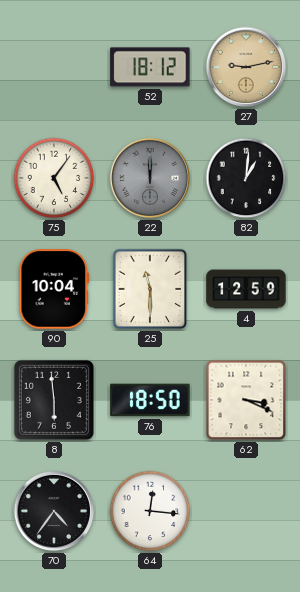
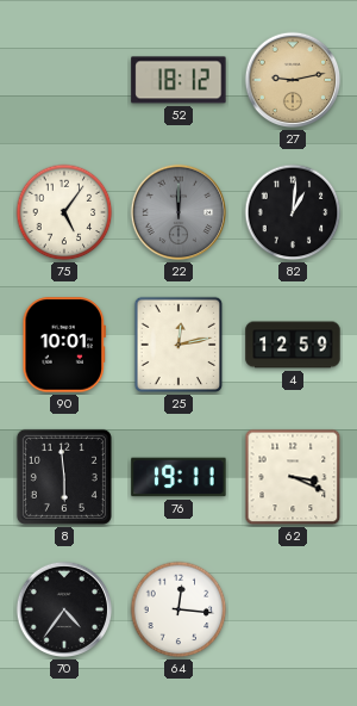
90: 10:04 -> 10:01
25: 11:30 -> 12:13
76: 18:50 -> 19:11
